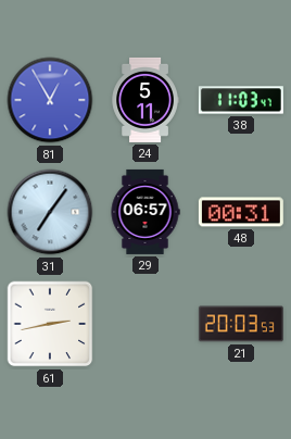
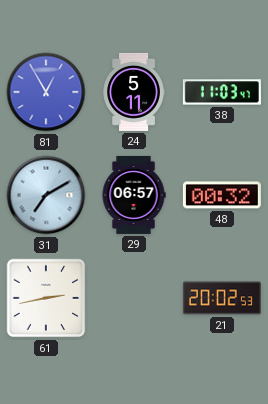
31: 7:06 -> 7:10
48: 00:31 -> 00:32
21: 20:03 -> 20:02
